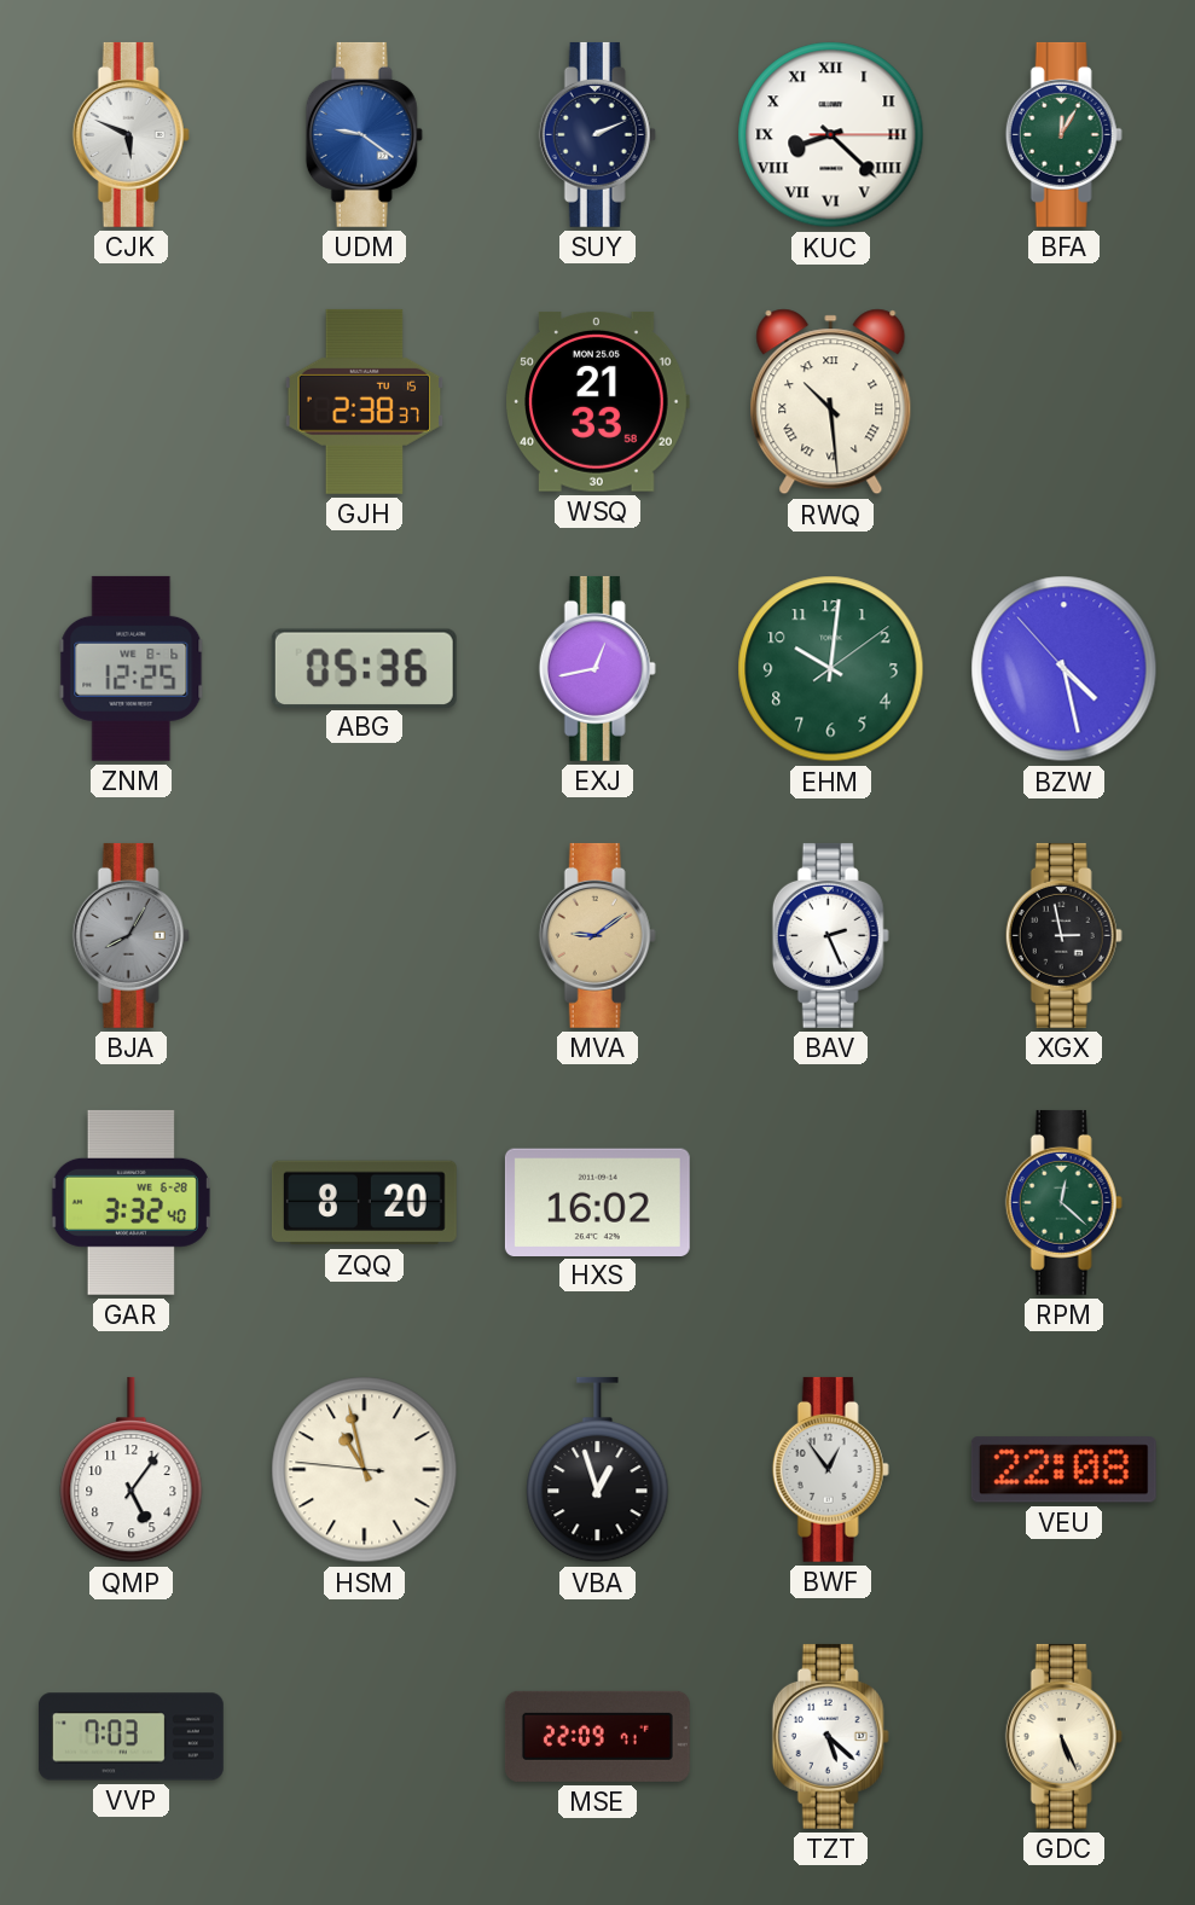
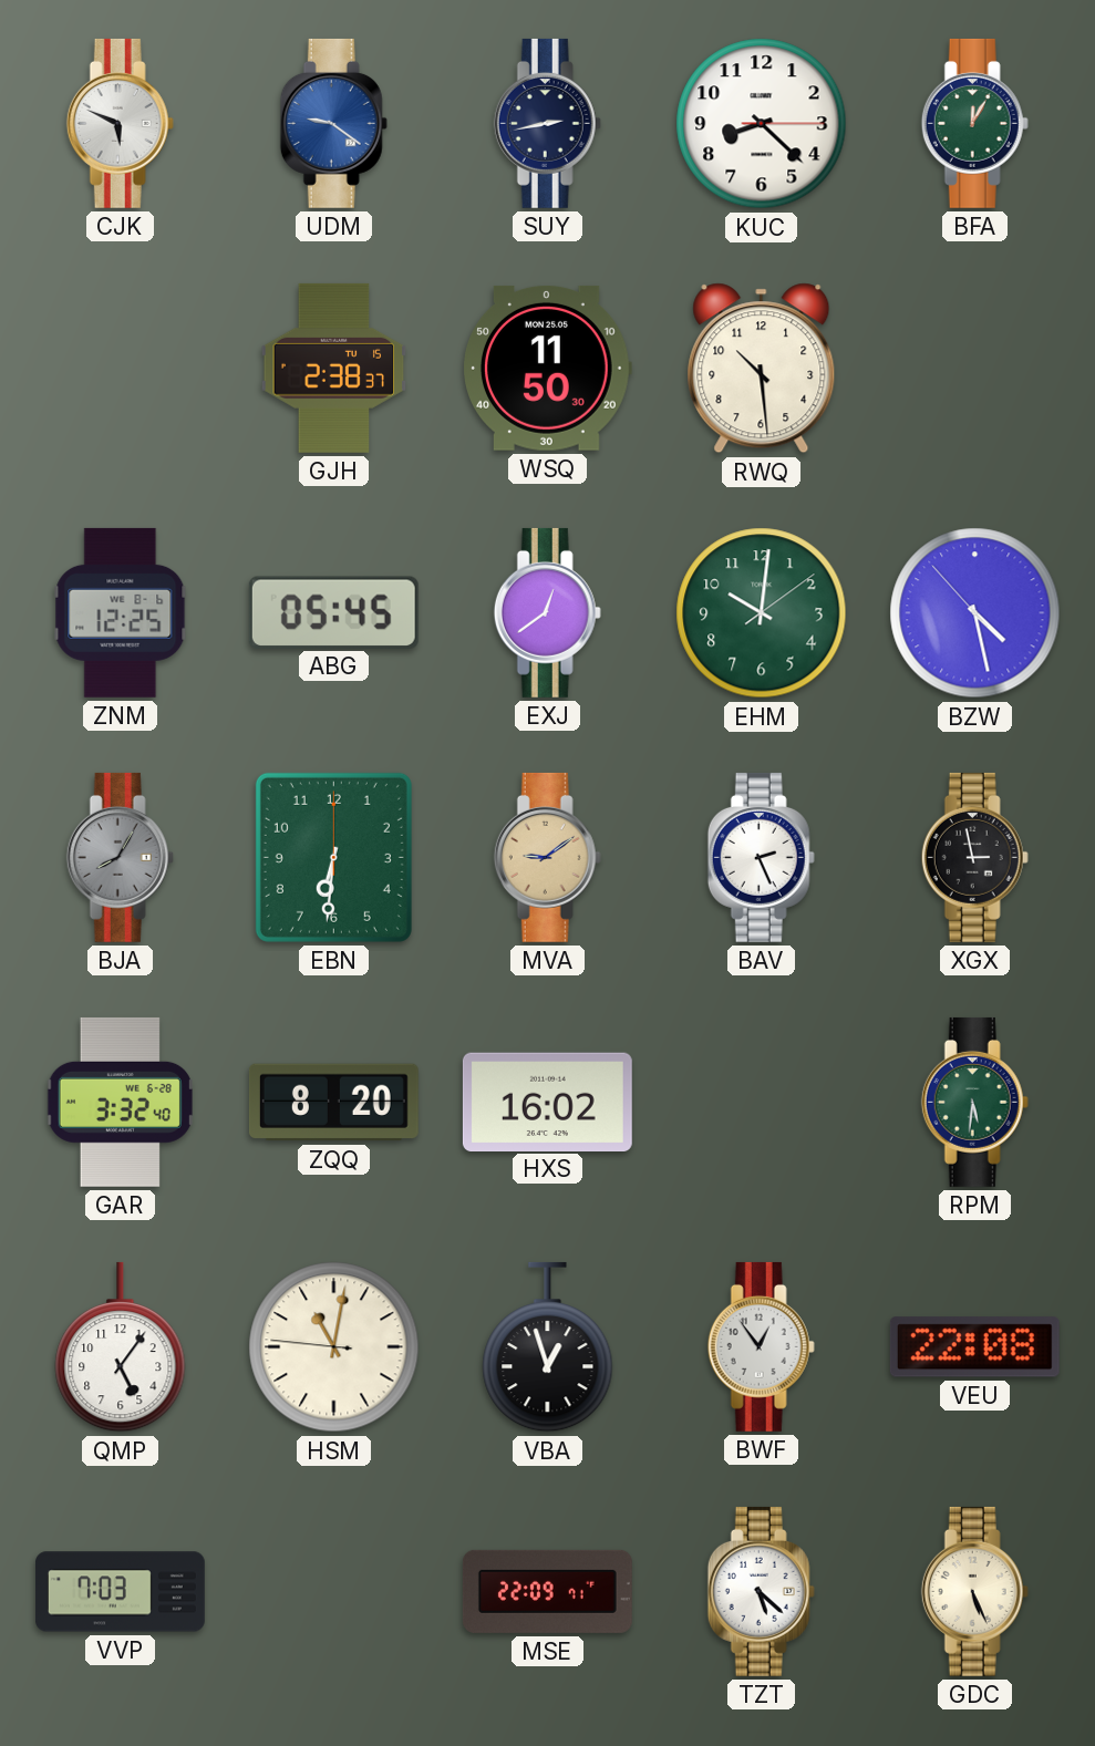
SUY: 2:11 -> 2:43
KUC numerals: Roman -> Arabic
WSQ: 21:33 -> 11:50
RWQ numerals: Roman -> Arabic
ABG: 05:36 -> 05:45
EXJ: 12:43 -> 12:39
EBN: none -> 6:31
RPM: 12:22 -> 5:31
HSM: 10:57 -> 11:01
